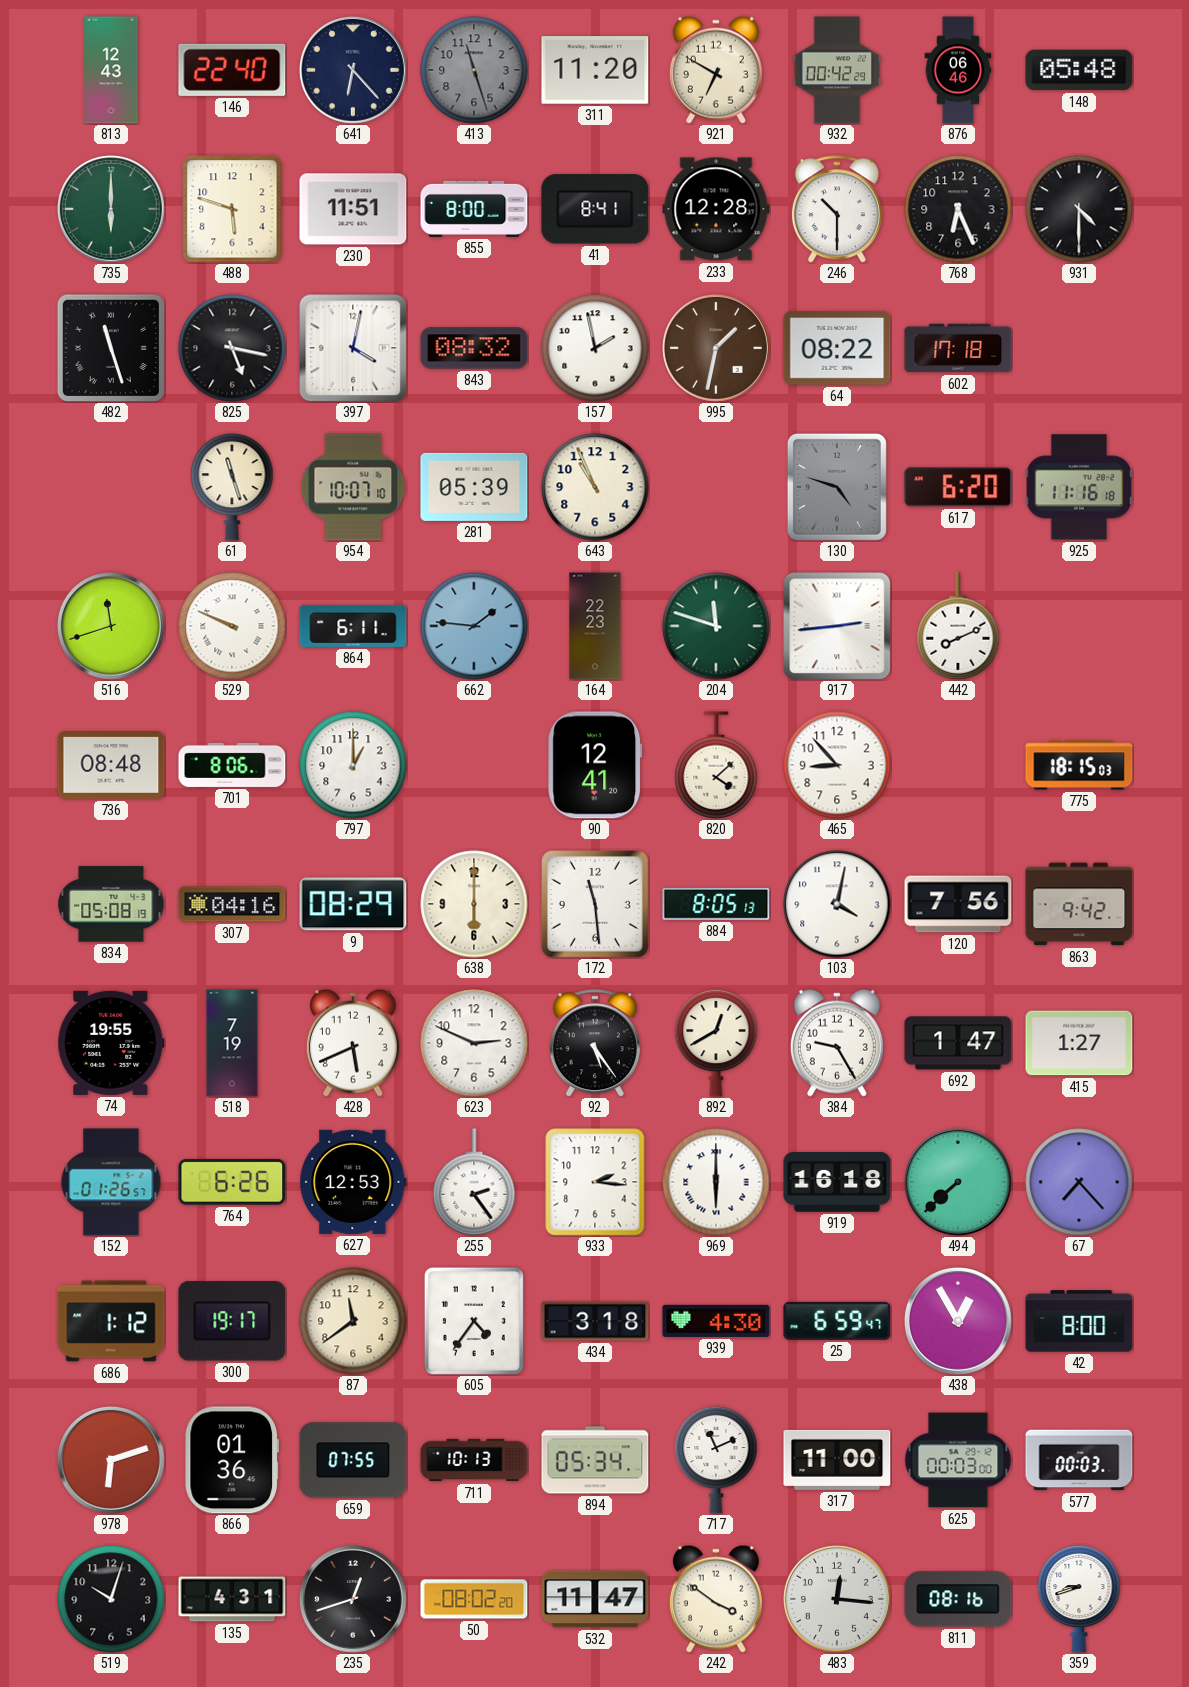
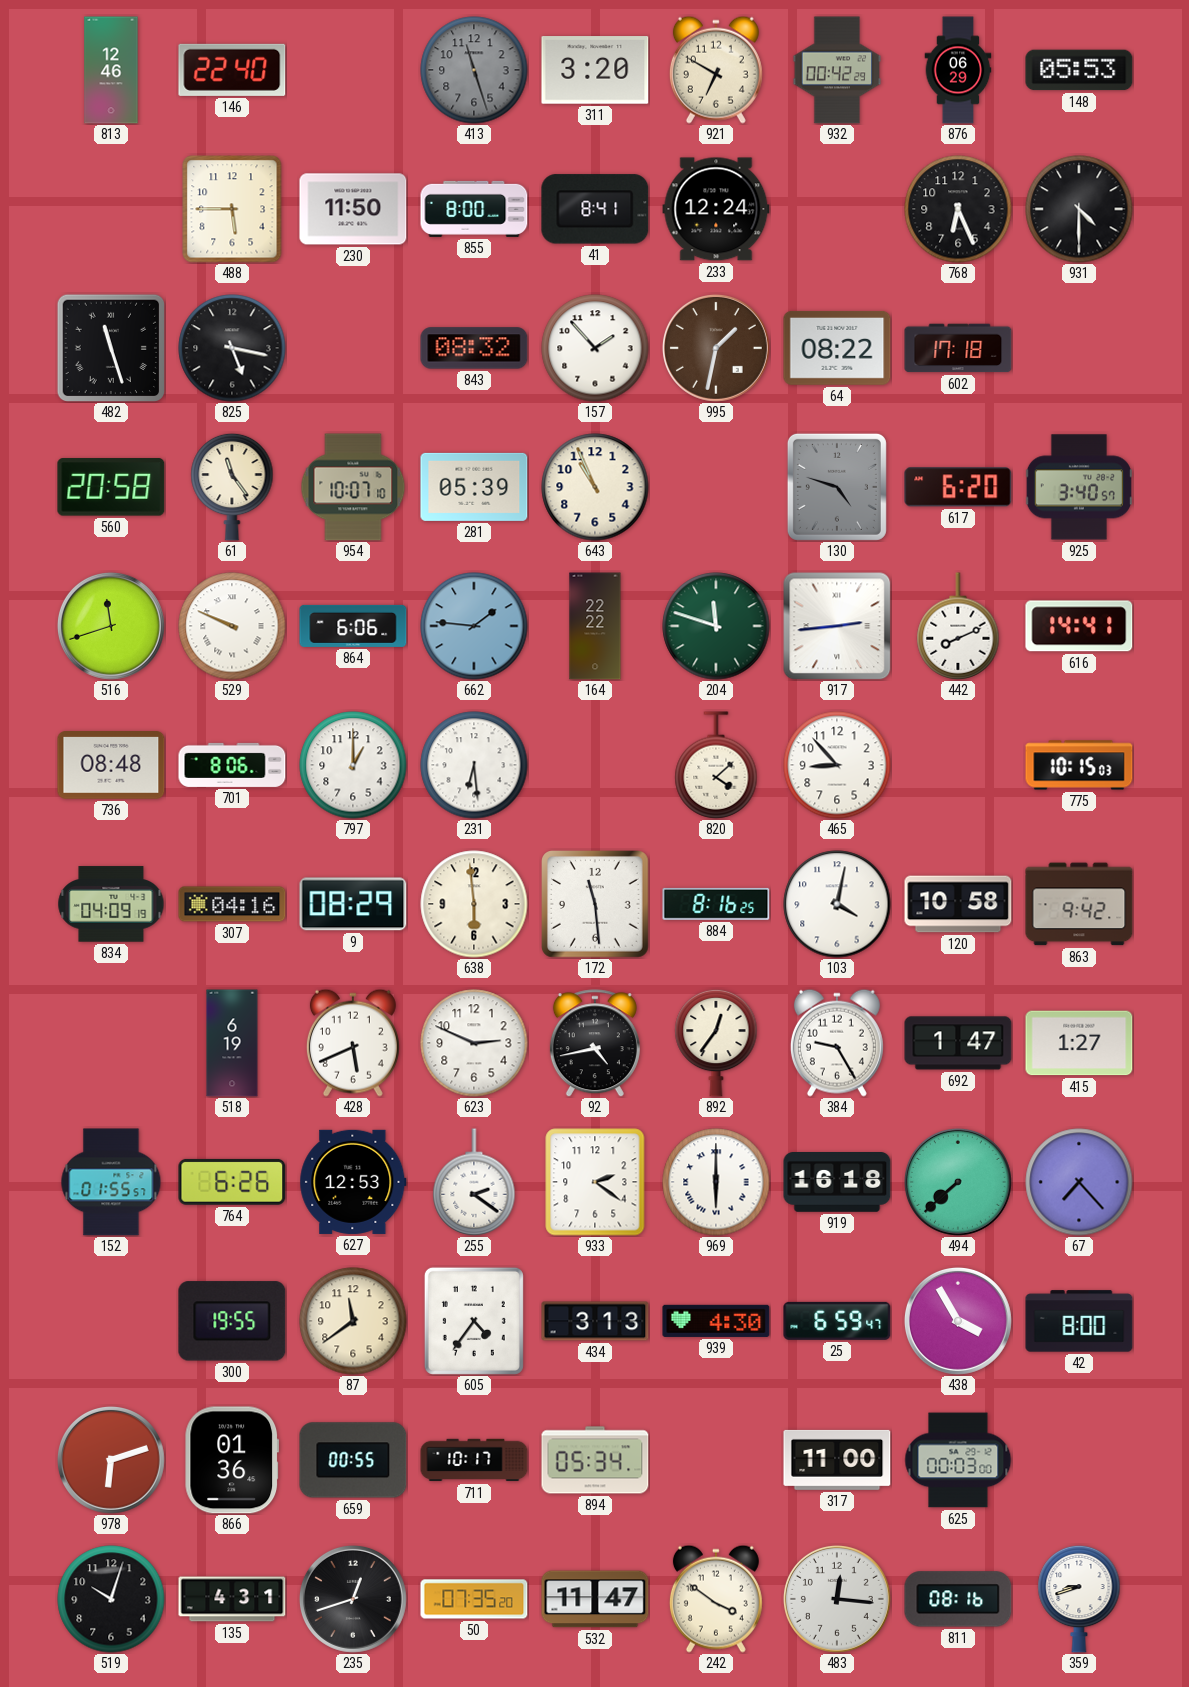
813: 12:43 -> 12:46
641: 6:23 -> none
311: 11:20 -> 3:20
876: 06:46 -> 06:29
148: 05:48 -> 05:53
735: 6:00 -> none
488: 5:48 -> 5:45
230: 11:51 -> 11:50
233: 12:28 -> 12:24
246: 10:30 -> none
397: 4:02 -> none
157: 1:58 -> 1:53
560: none -> 20:58
61: 11:27 -> 11:24
925: 11:16 -> 3:40
864: 6:11 -> 6:06
164: 22:23 -> 22:22
616: none -> 14:41
231: none -> 6:29
90: 12:41 -> none
775: 18:15 -> 10:15
834: 05:08 -> 04:09
638: 6:00 -> 5:59
884: 8:05 -> 8:16
120: 7:56 -> 10:58
74: 19:55 -> none
518: 7:19 -> 6:19
92: 5:24 -> 4:43
892: 12:40 -> 12:36
152: 01:26 -> 01:55
255: 2:24 -> 2:21
933: 2:16 -> 2:21
686: 1:12 -> none
300: 19:17 -> 19:55
434: 3:18 -> 3:13
438: 12:55 -> 3:55
659: 07:55 -> 00:55
711: 10:13 -> 10:17
717: 11:11 -> none
577: 00:03 -> none
50: 08:02 -> 07:35
